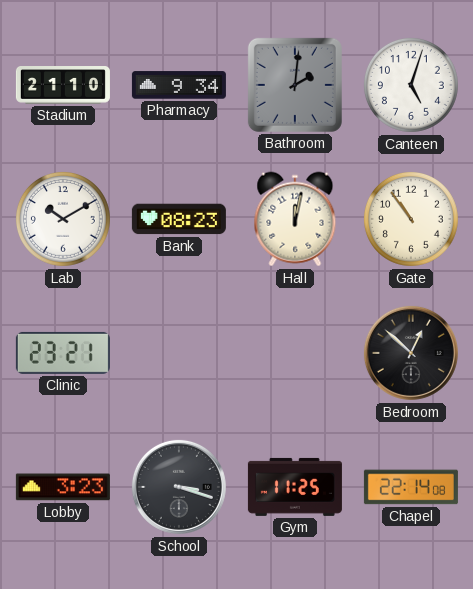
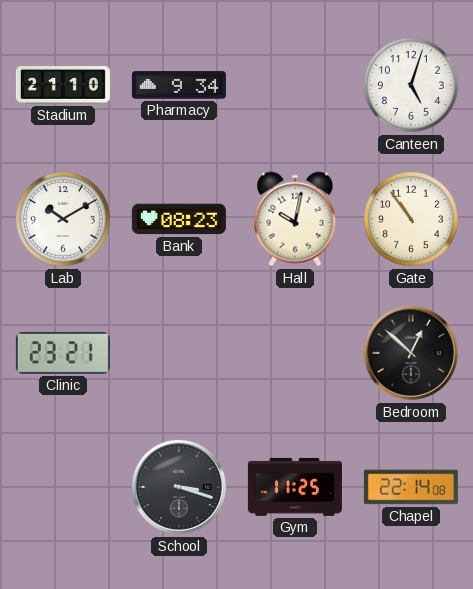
Bathroom: 2:01 -> none
Hall: 12:02 -> 10:02
Lobby: 3:23 -> none
